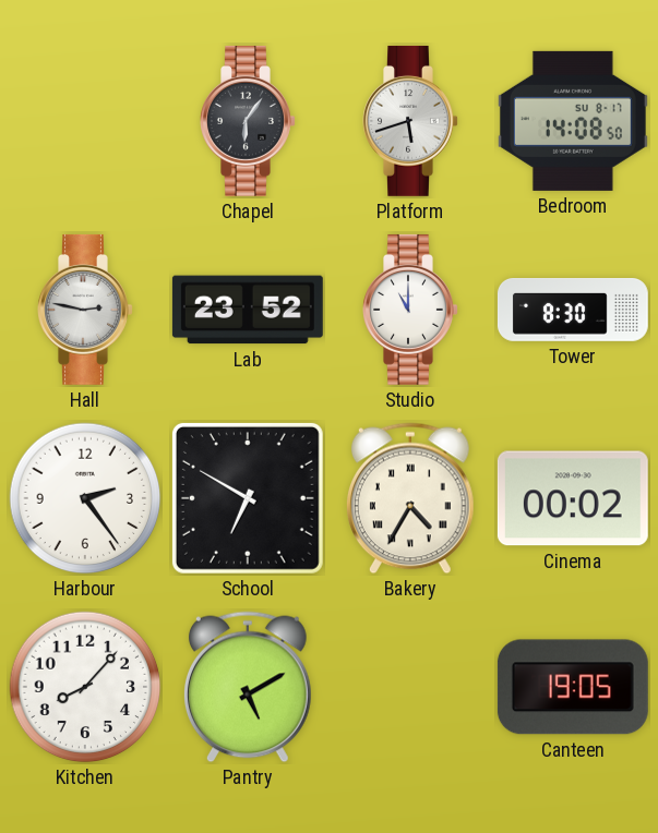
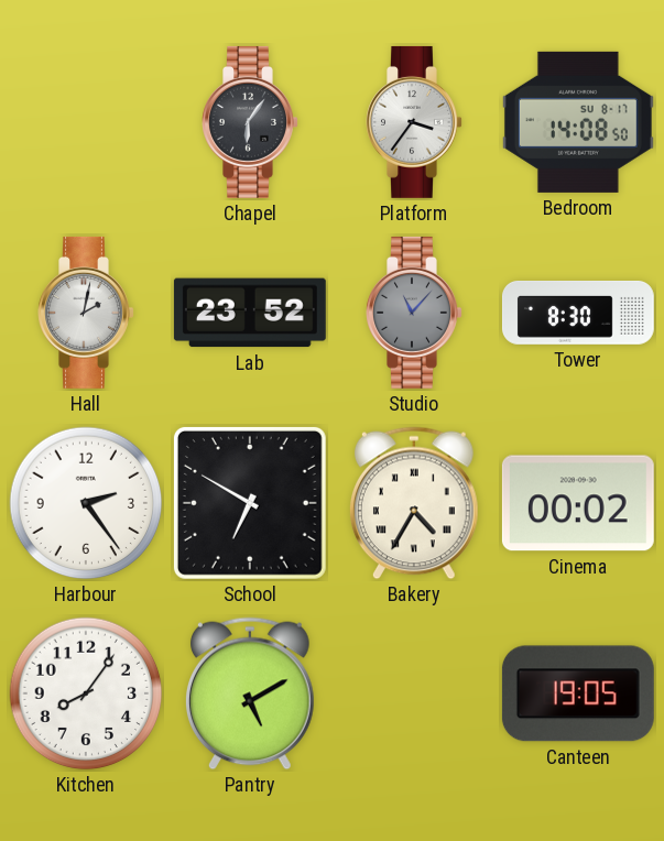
Platform: 5:42 -> 3:36
Hall: 2:47 -> 2:02
Studio: 11:00 -> 11:07
Studio dial: white -> grey
Kitchen: 8:07 -> 8:06
